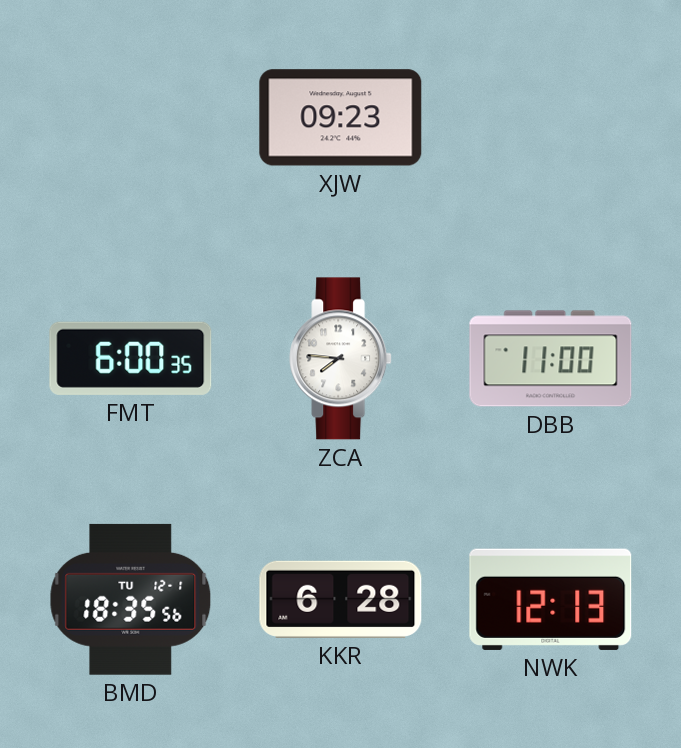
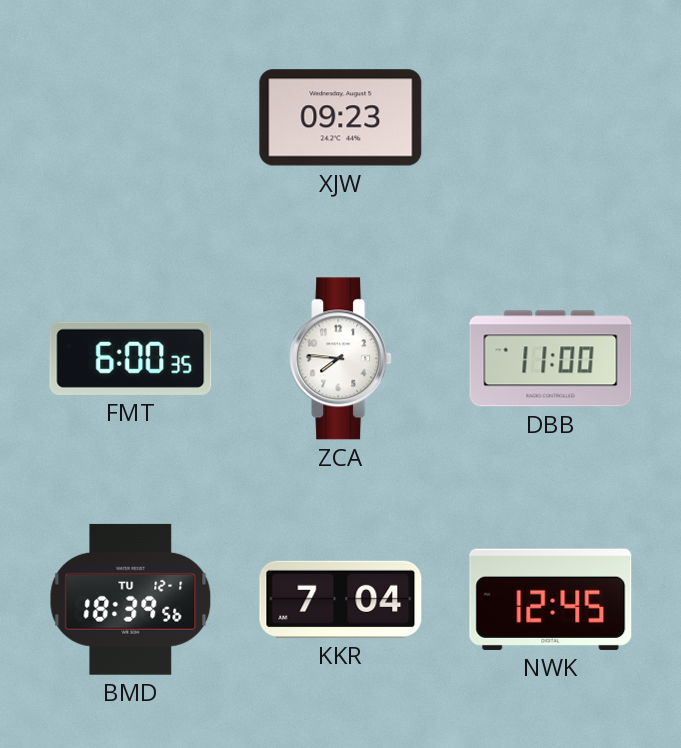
BMD: 18:35 -> 18:39
KKR: 6:28 -> 7:04
NWK: 12:13 -> 12:45
